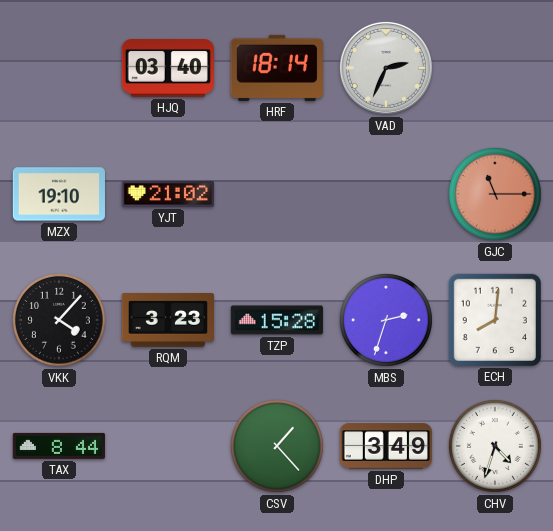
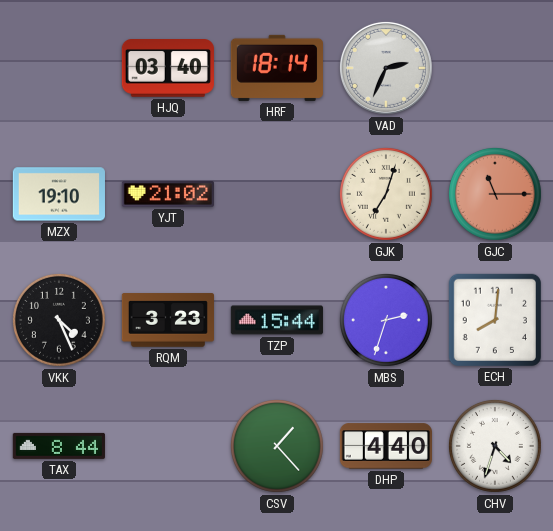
GJK: none -> 7:03
VKK: 4:07 -> 4:26
TZP: 15:28 -> 15:44
DHP: 3:49 -> 4:40
